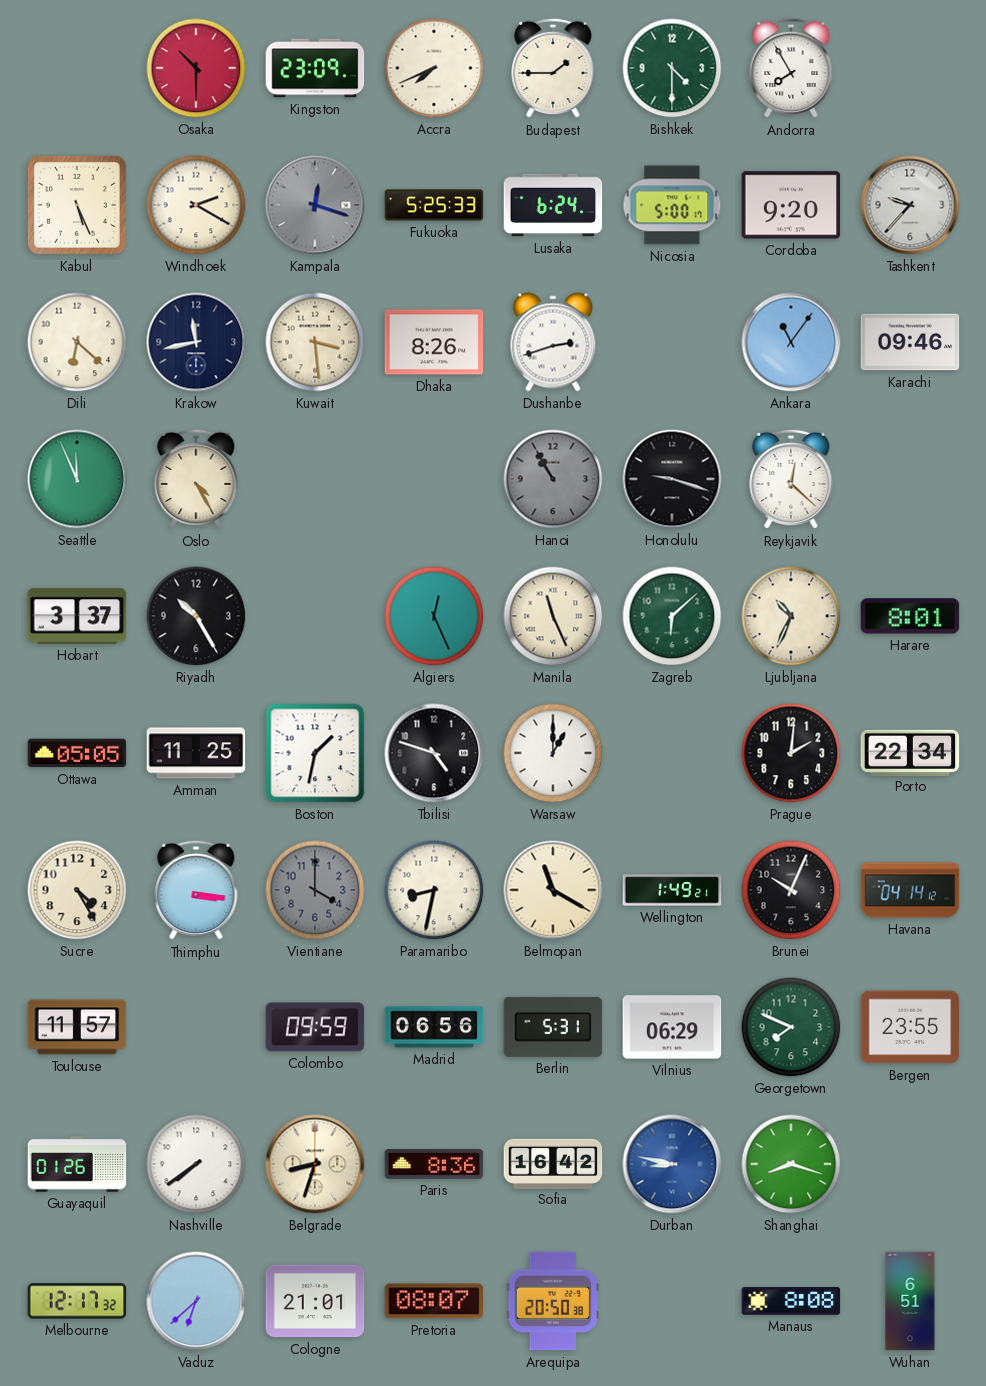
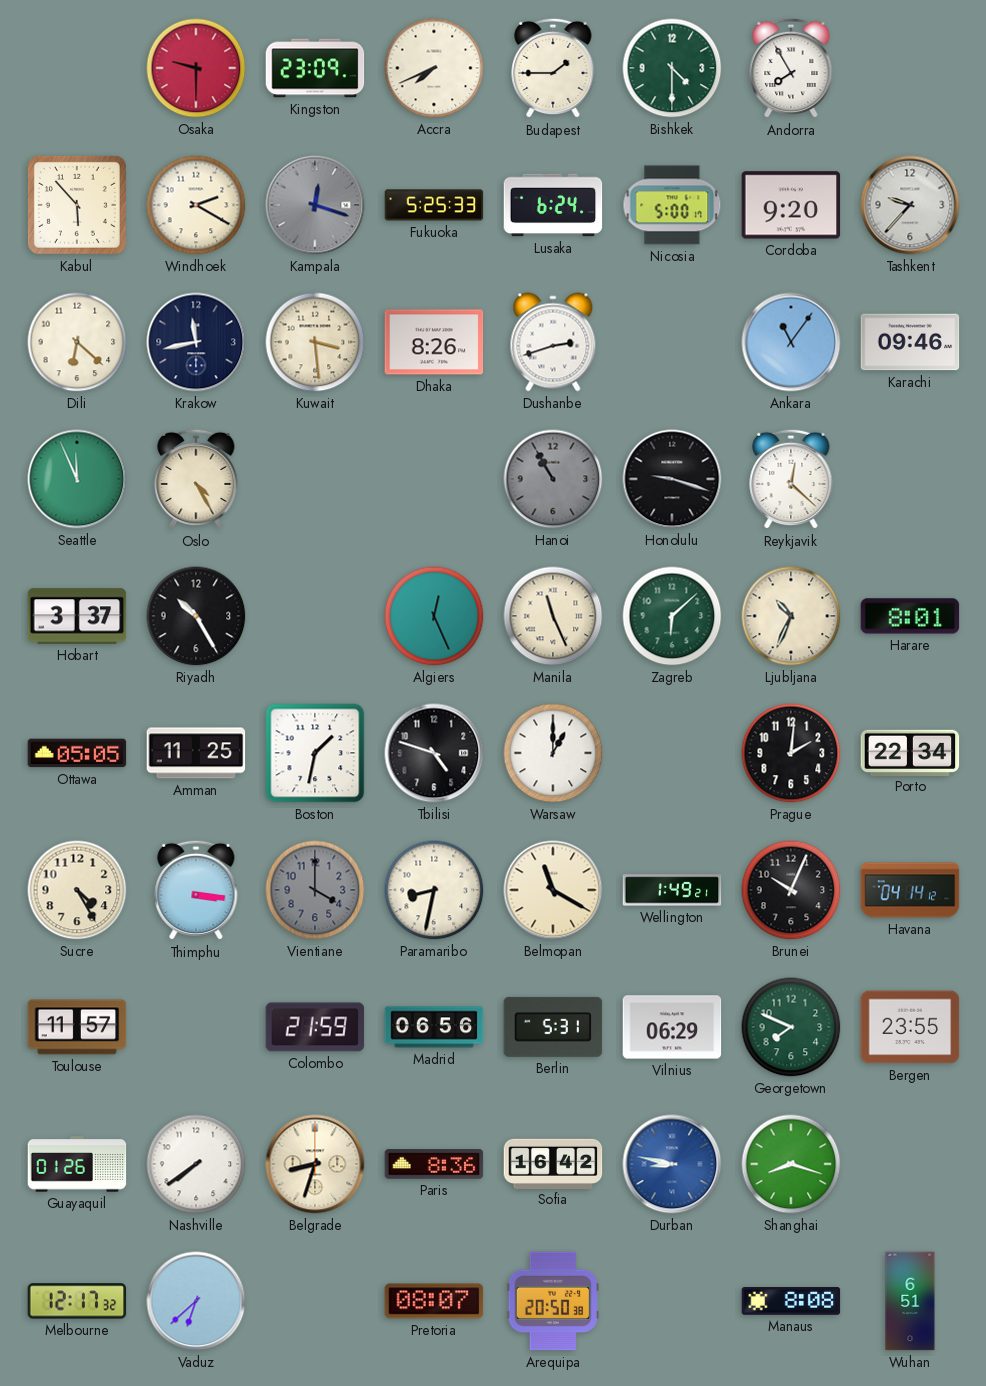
Osaka: 10:30 -> 9:30
Kabul: 5:26 -> 5:53
Colombo: 09:59 -> 21:59
Cologne: 21:01 -> none
